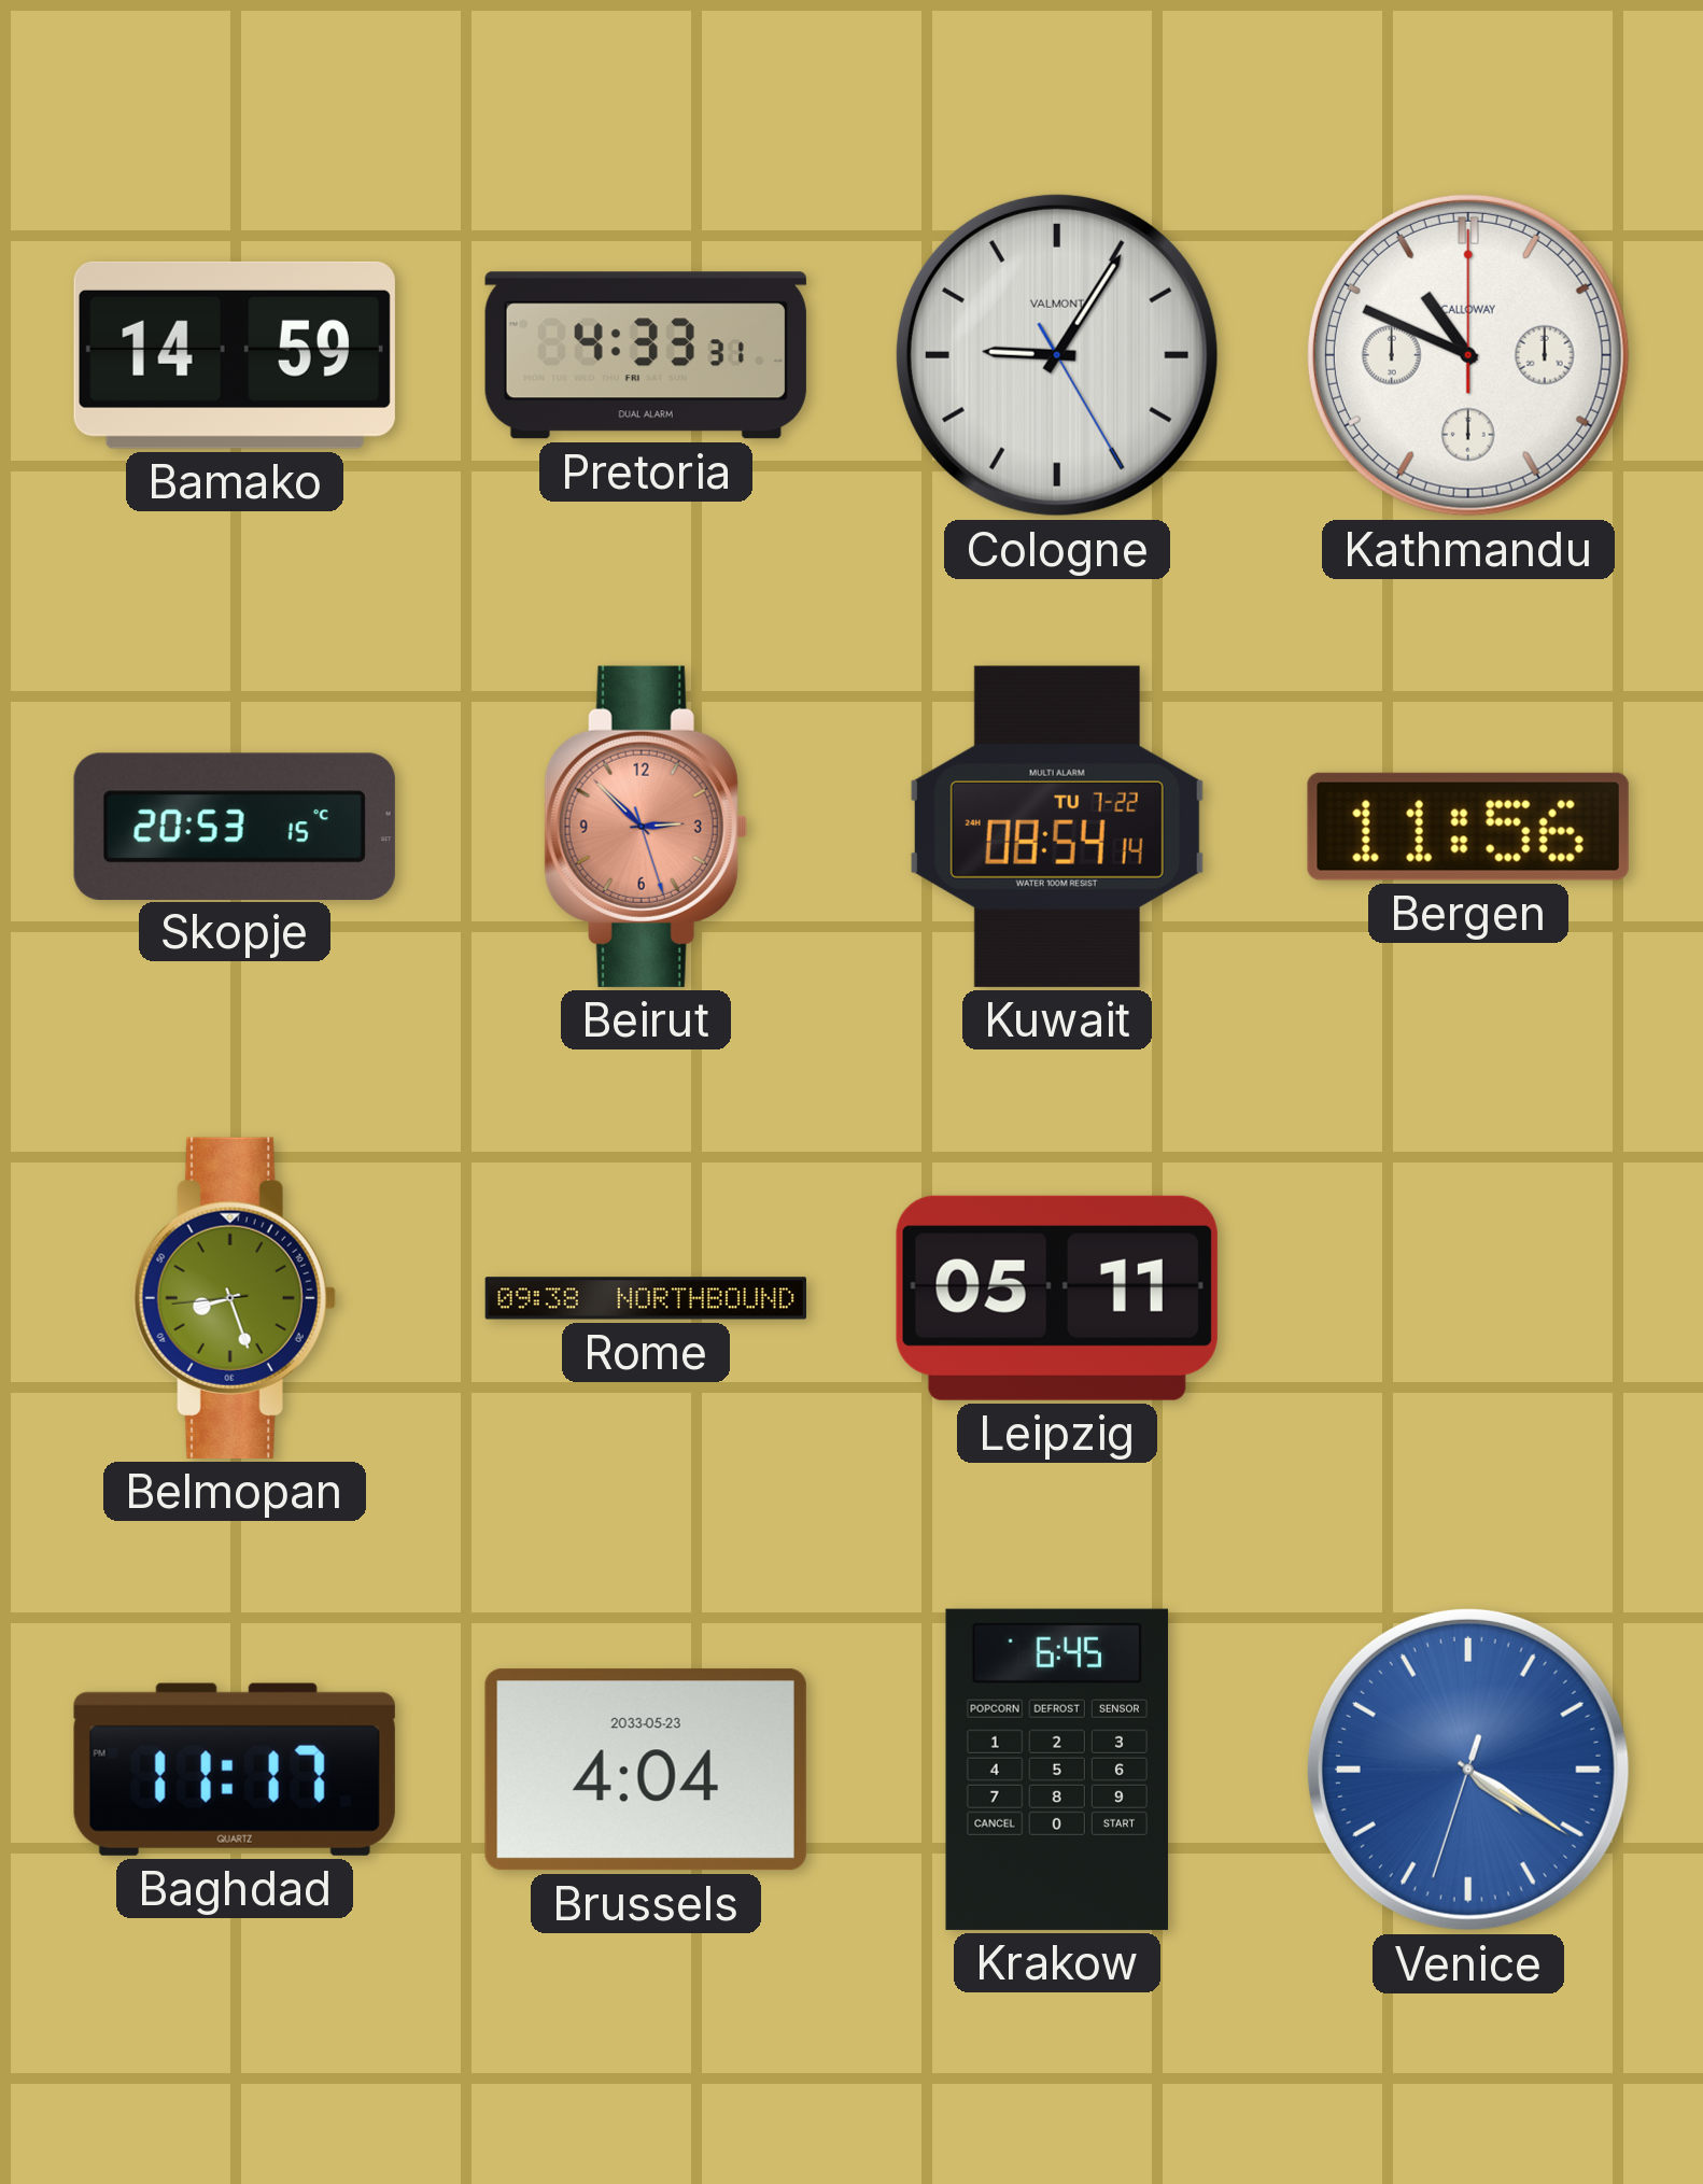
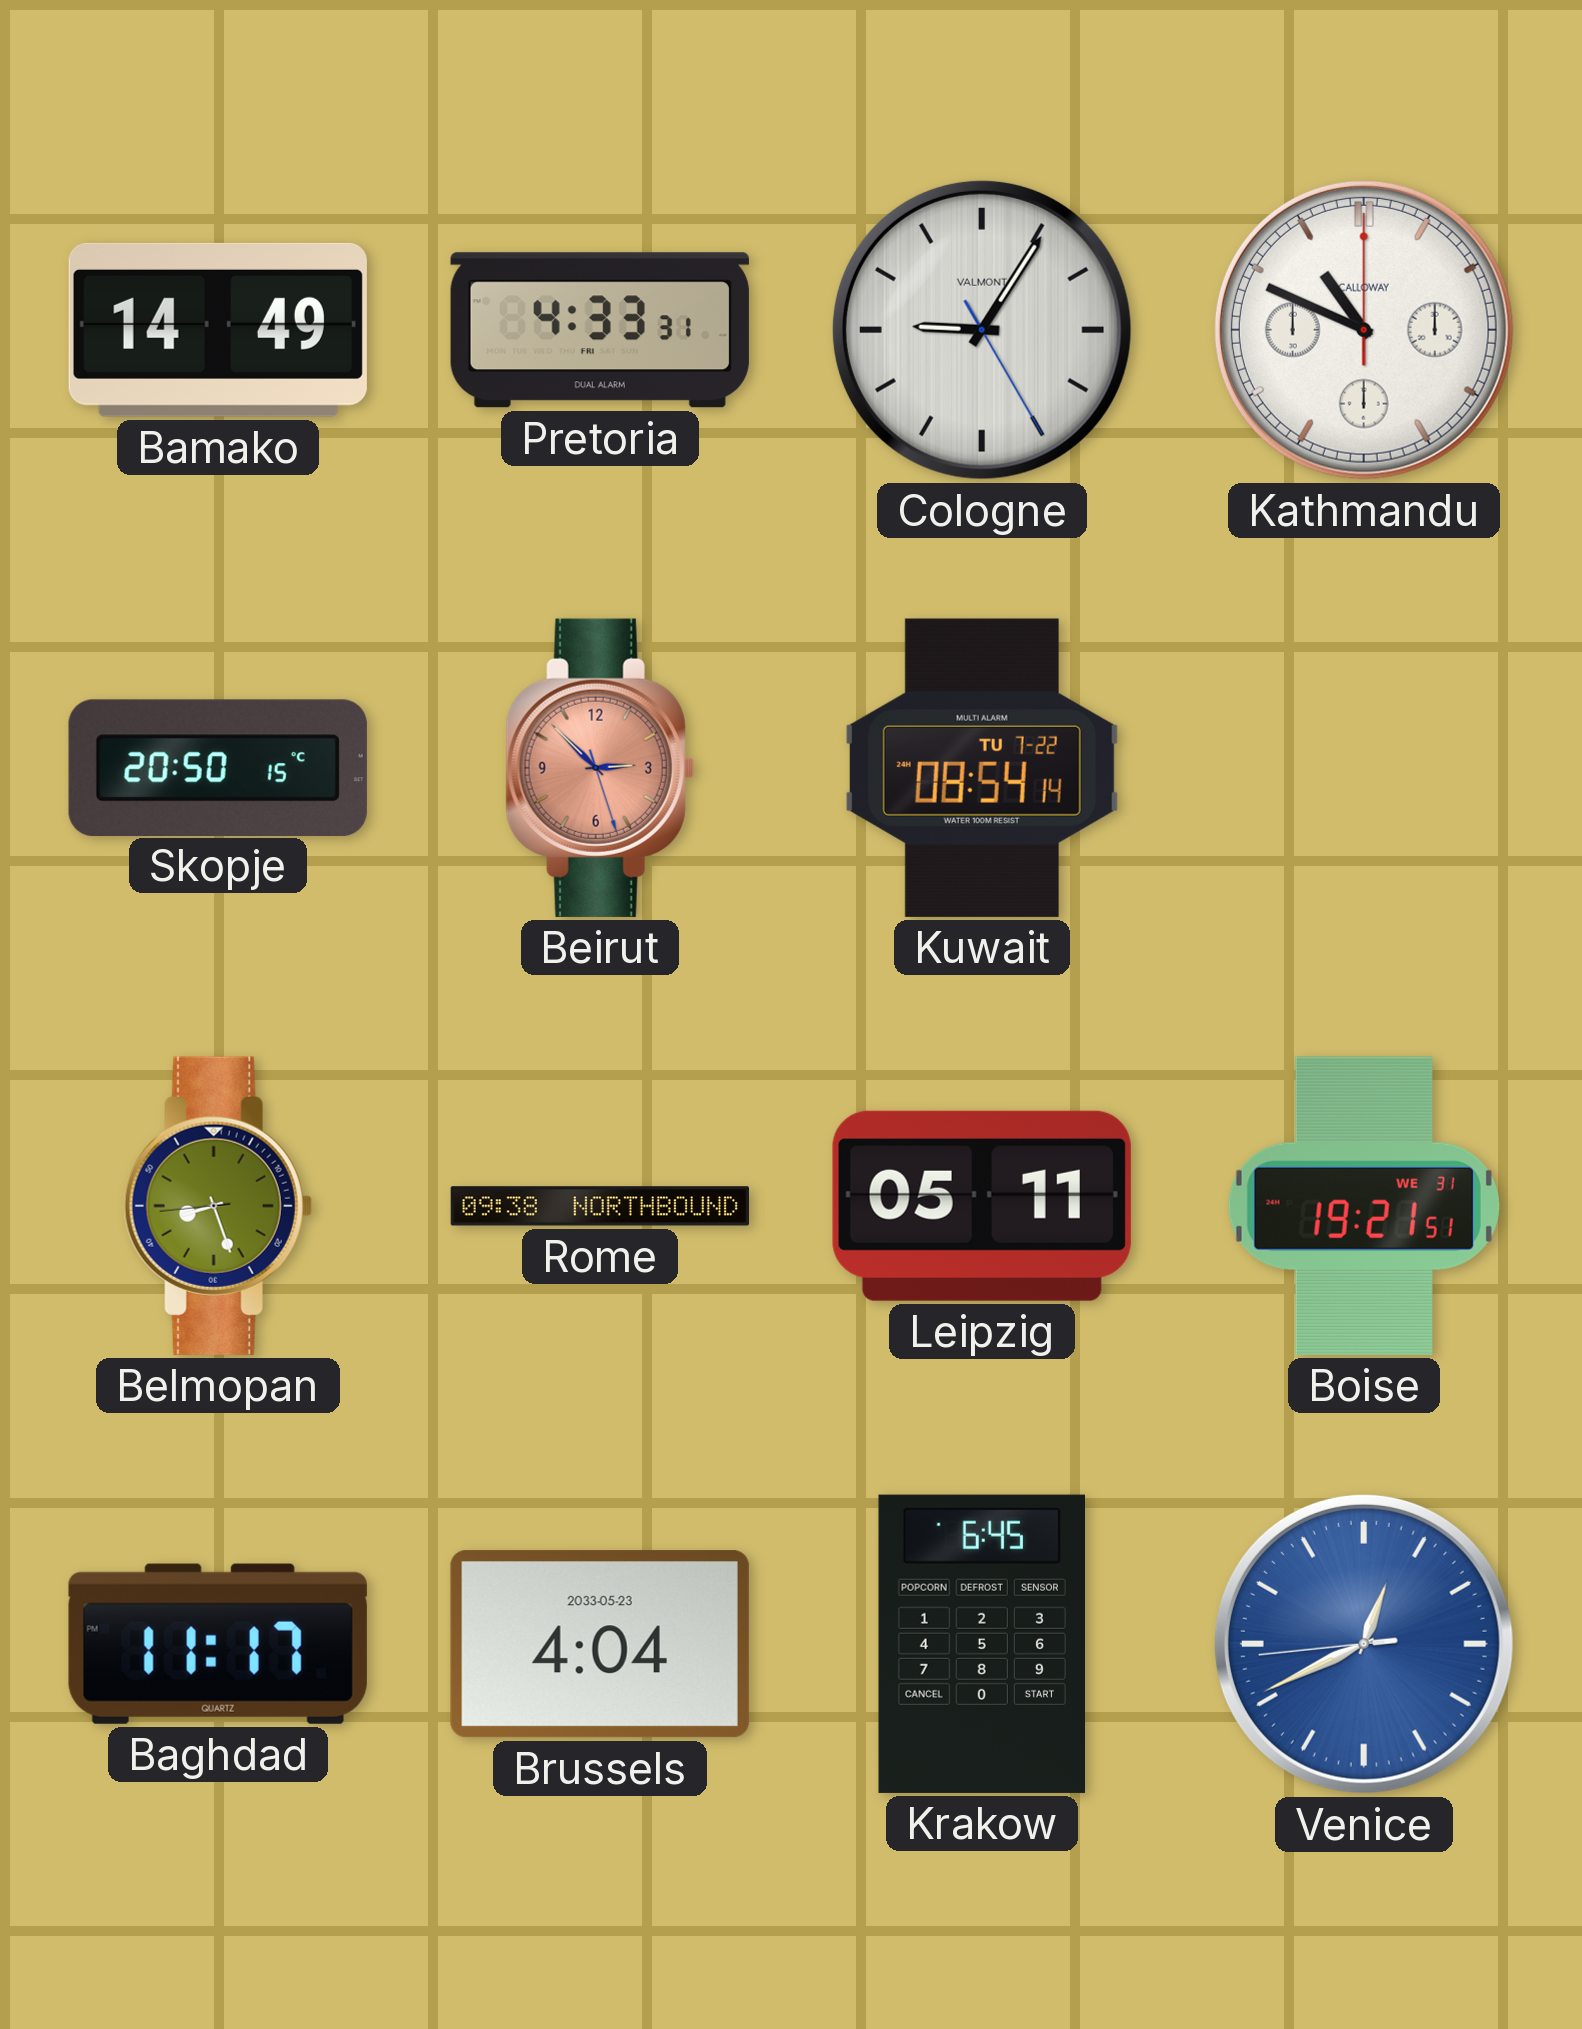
Bamako: 14:59 -> 14:49
Skopje: 20:53 -> 20:50
Bergen: 11:56 -> none
Boise: none -> 19:21
Venice: 4:20 -> 12:40
